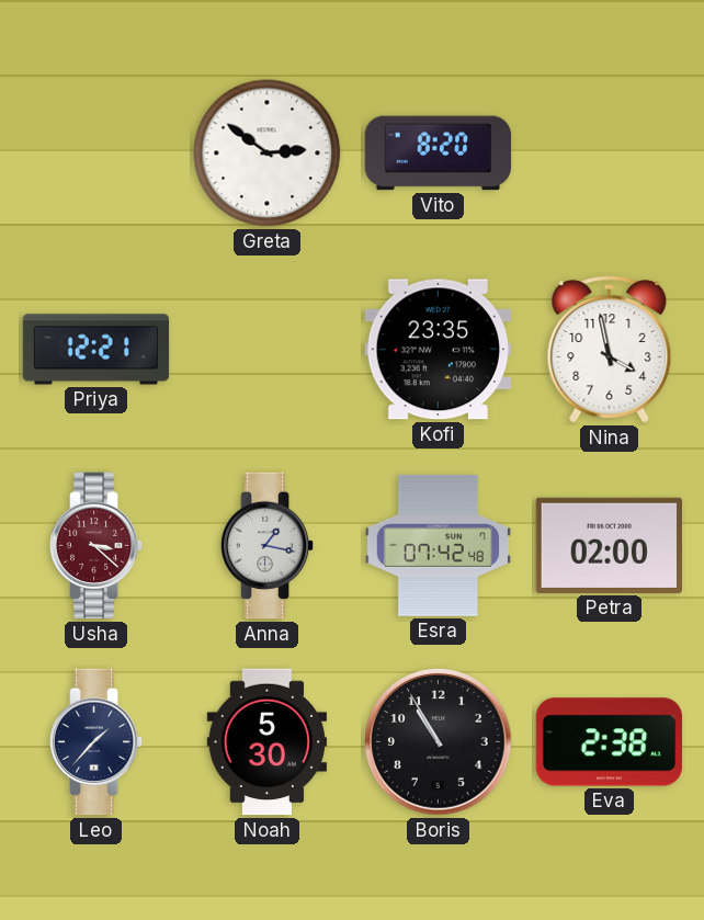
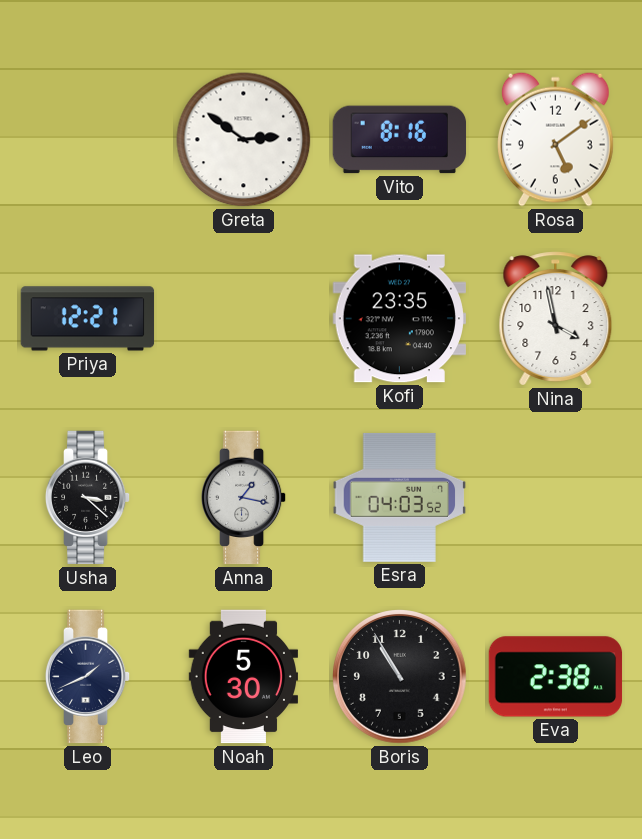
Vito: 8:20 -> 8:16
Rosa: none -> 5:09
Usha dial: burgundy -> black
Esra: 07:42 -> 04:03
Petra: 02:00 -> none
Leo: 1:37 -> 1:41
